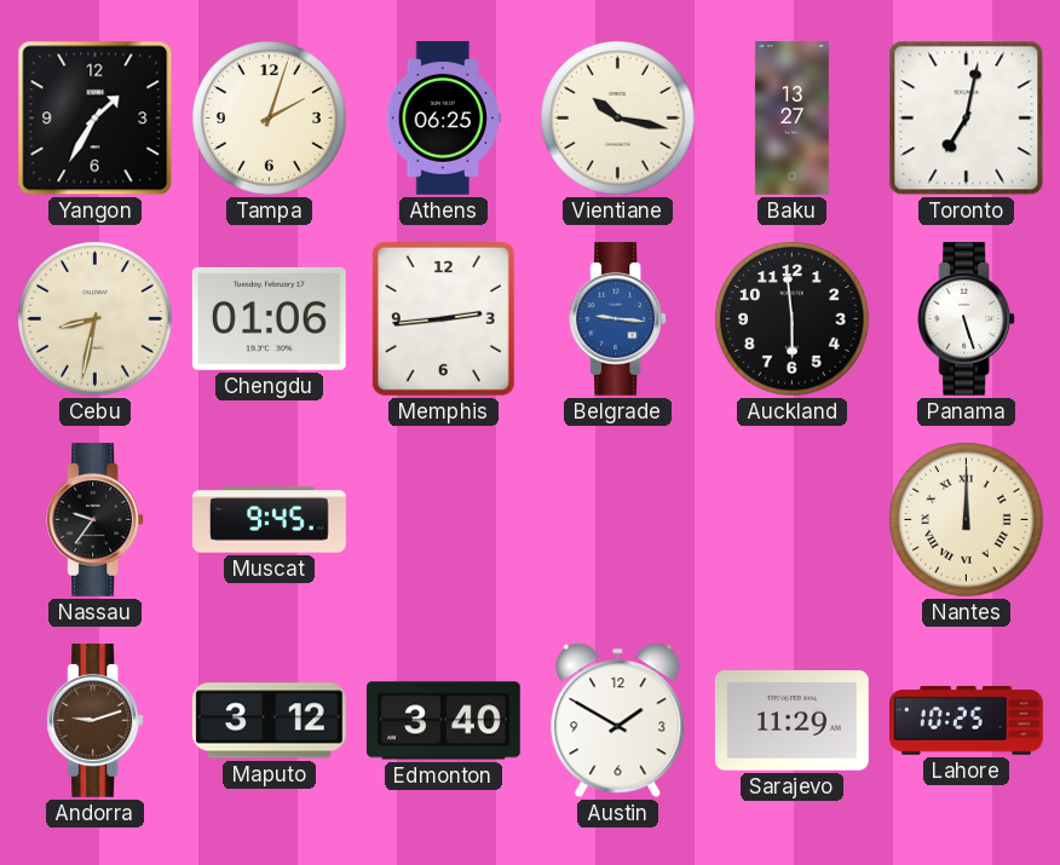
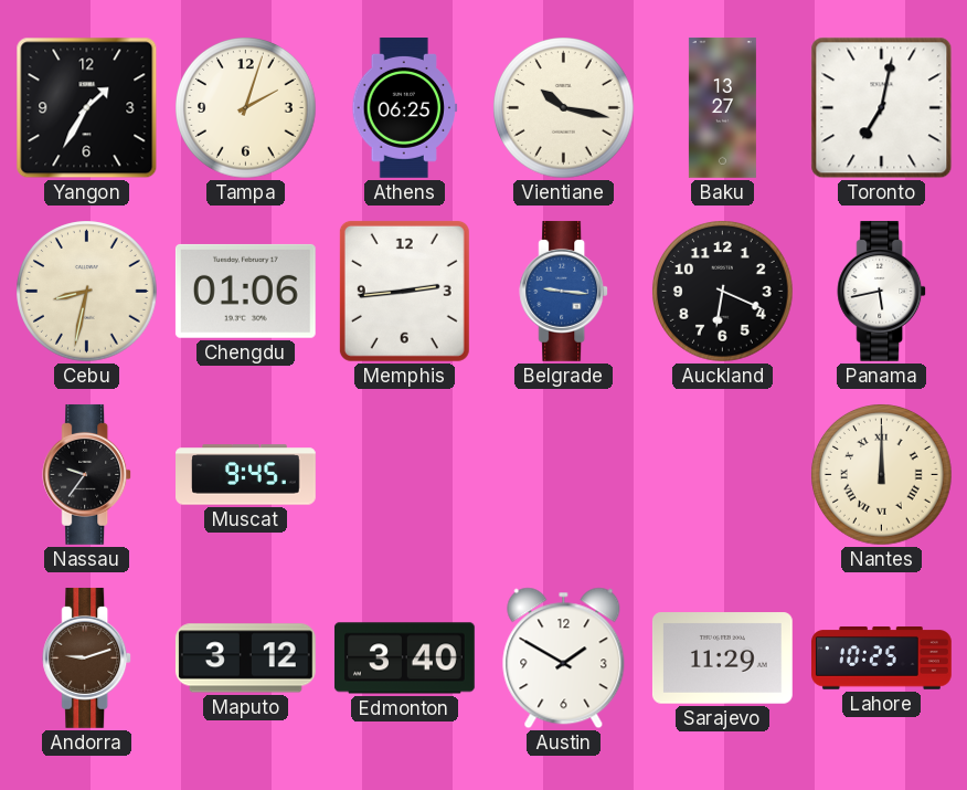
Auckland: 5:59 -> 6:19
Panama: 5:27 -> 5:43
